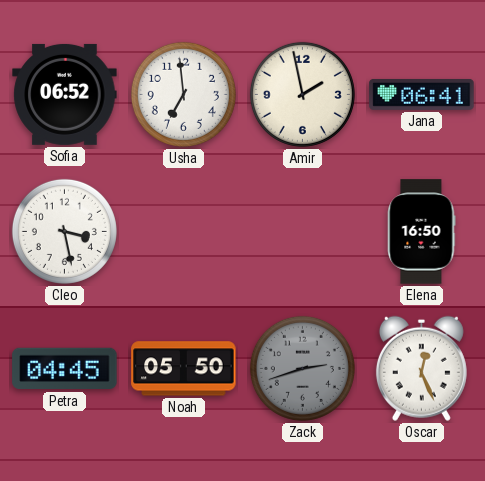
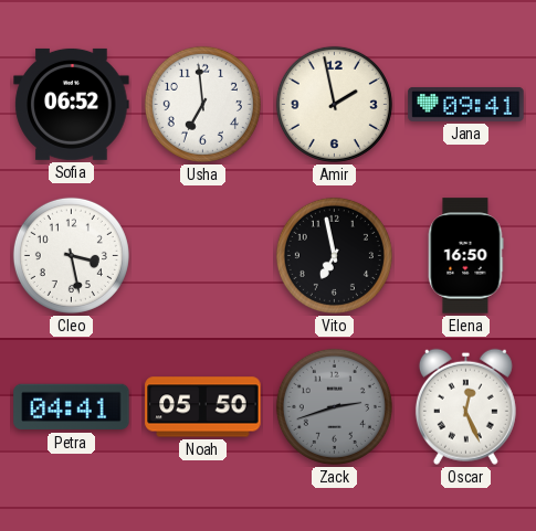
Jana: 06:41 -> 09:41
Vito: none -> 6:58
Petra: 04:45 -> 04:41
